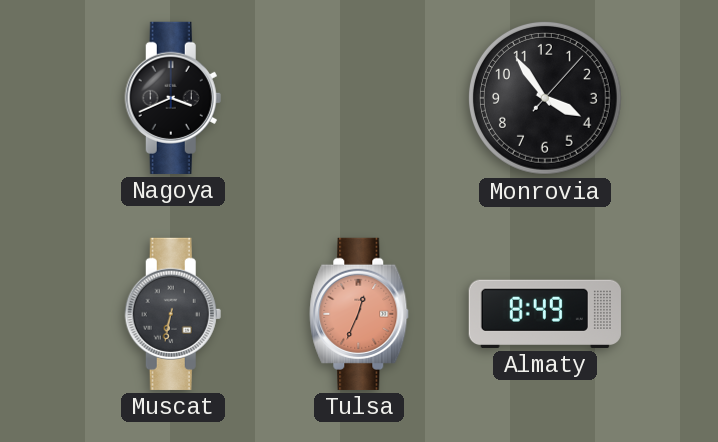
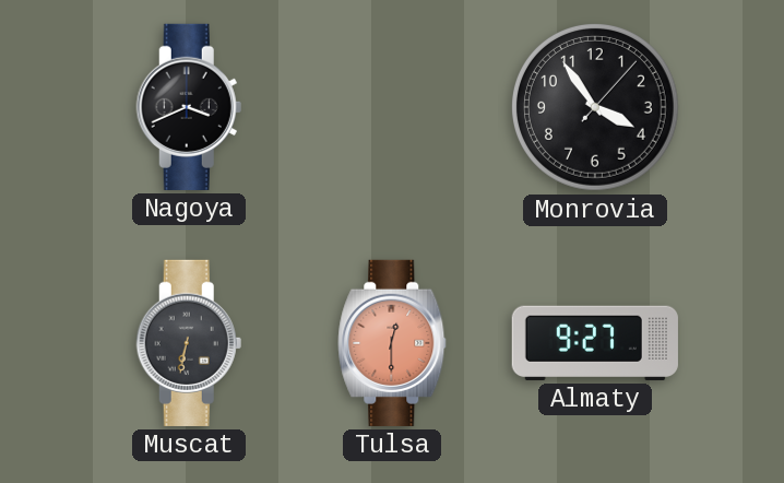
Tulsa: 12:34 -> 12:30
Almaty: 8:49 -> 9:27
